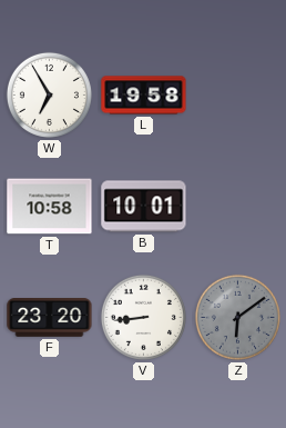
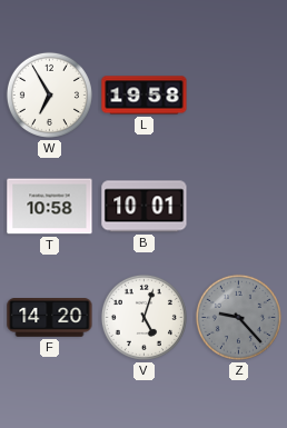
F: 23:20 -> 14:20
V: 8:44 -> 5:03
Z: 6:09 -> 9:23
